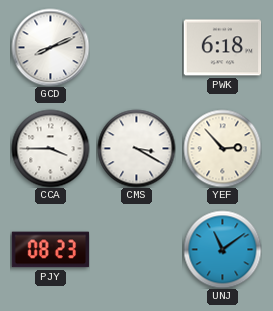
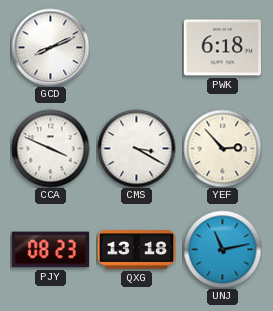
CCA: 3:45 -> 3:49
QXG: none -> 13:18
UNJ: 11:09 -> 11:13
